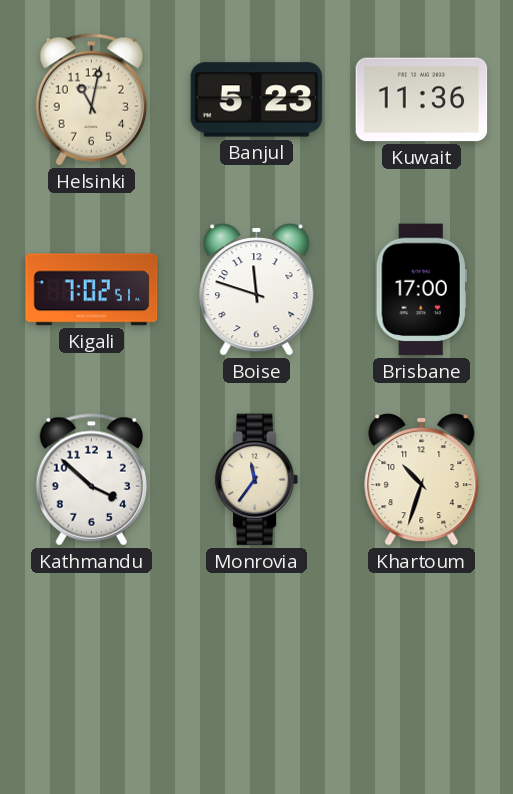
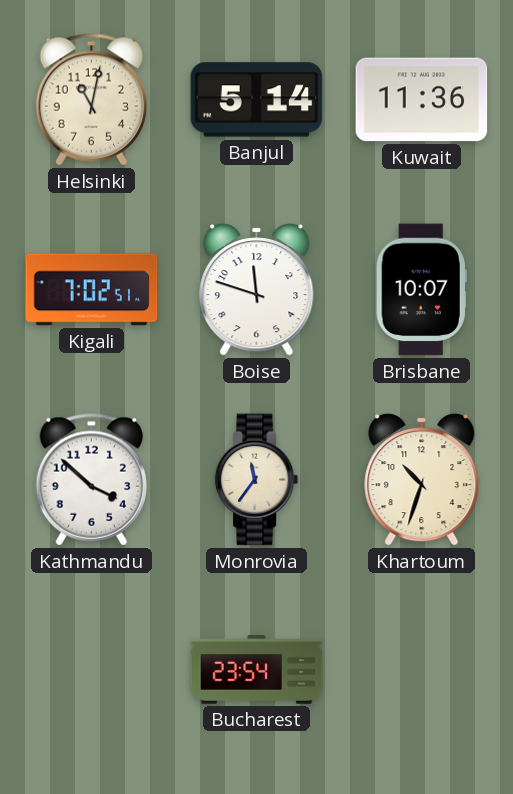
Banjul: 5:23 -> 5:14
Brisbane: 17:00 -> 10:07
Bucharest: none -> 23:54
